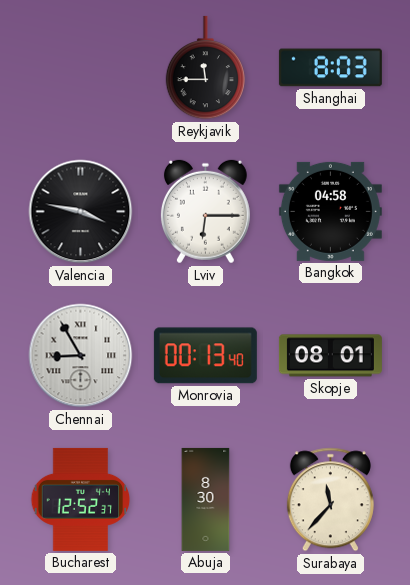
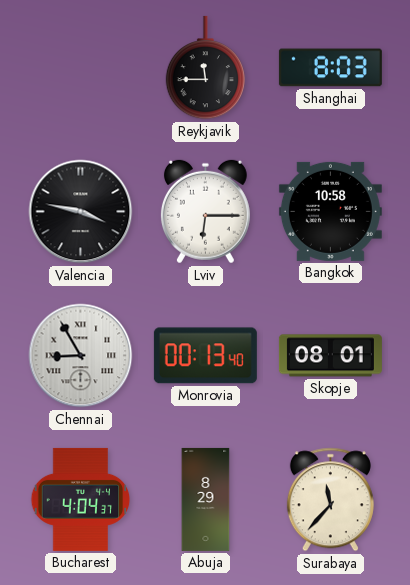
Bangkok: 04:58 -> 10:58
Bucharest: 12:52 -> 4:04
Abuja: 8:30 -> 8:29
